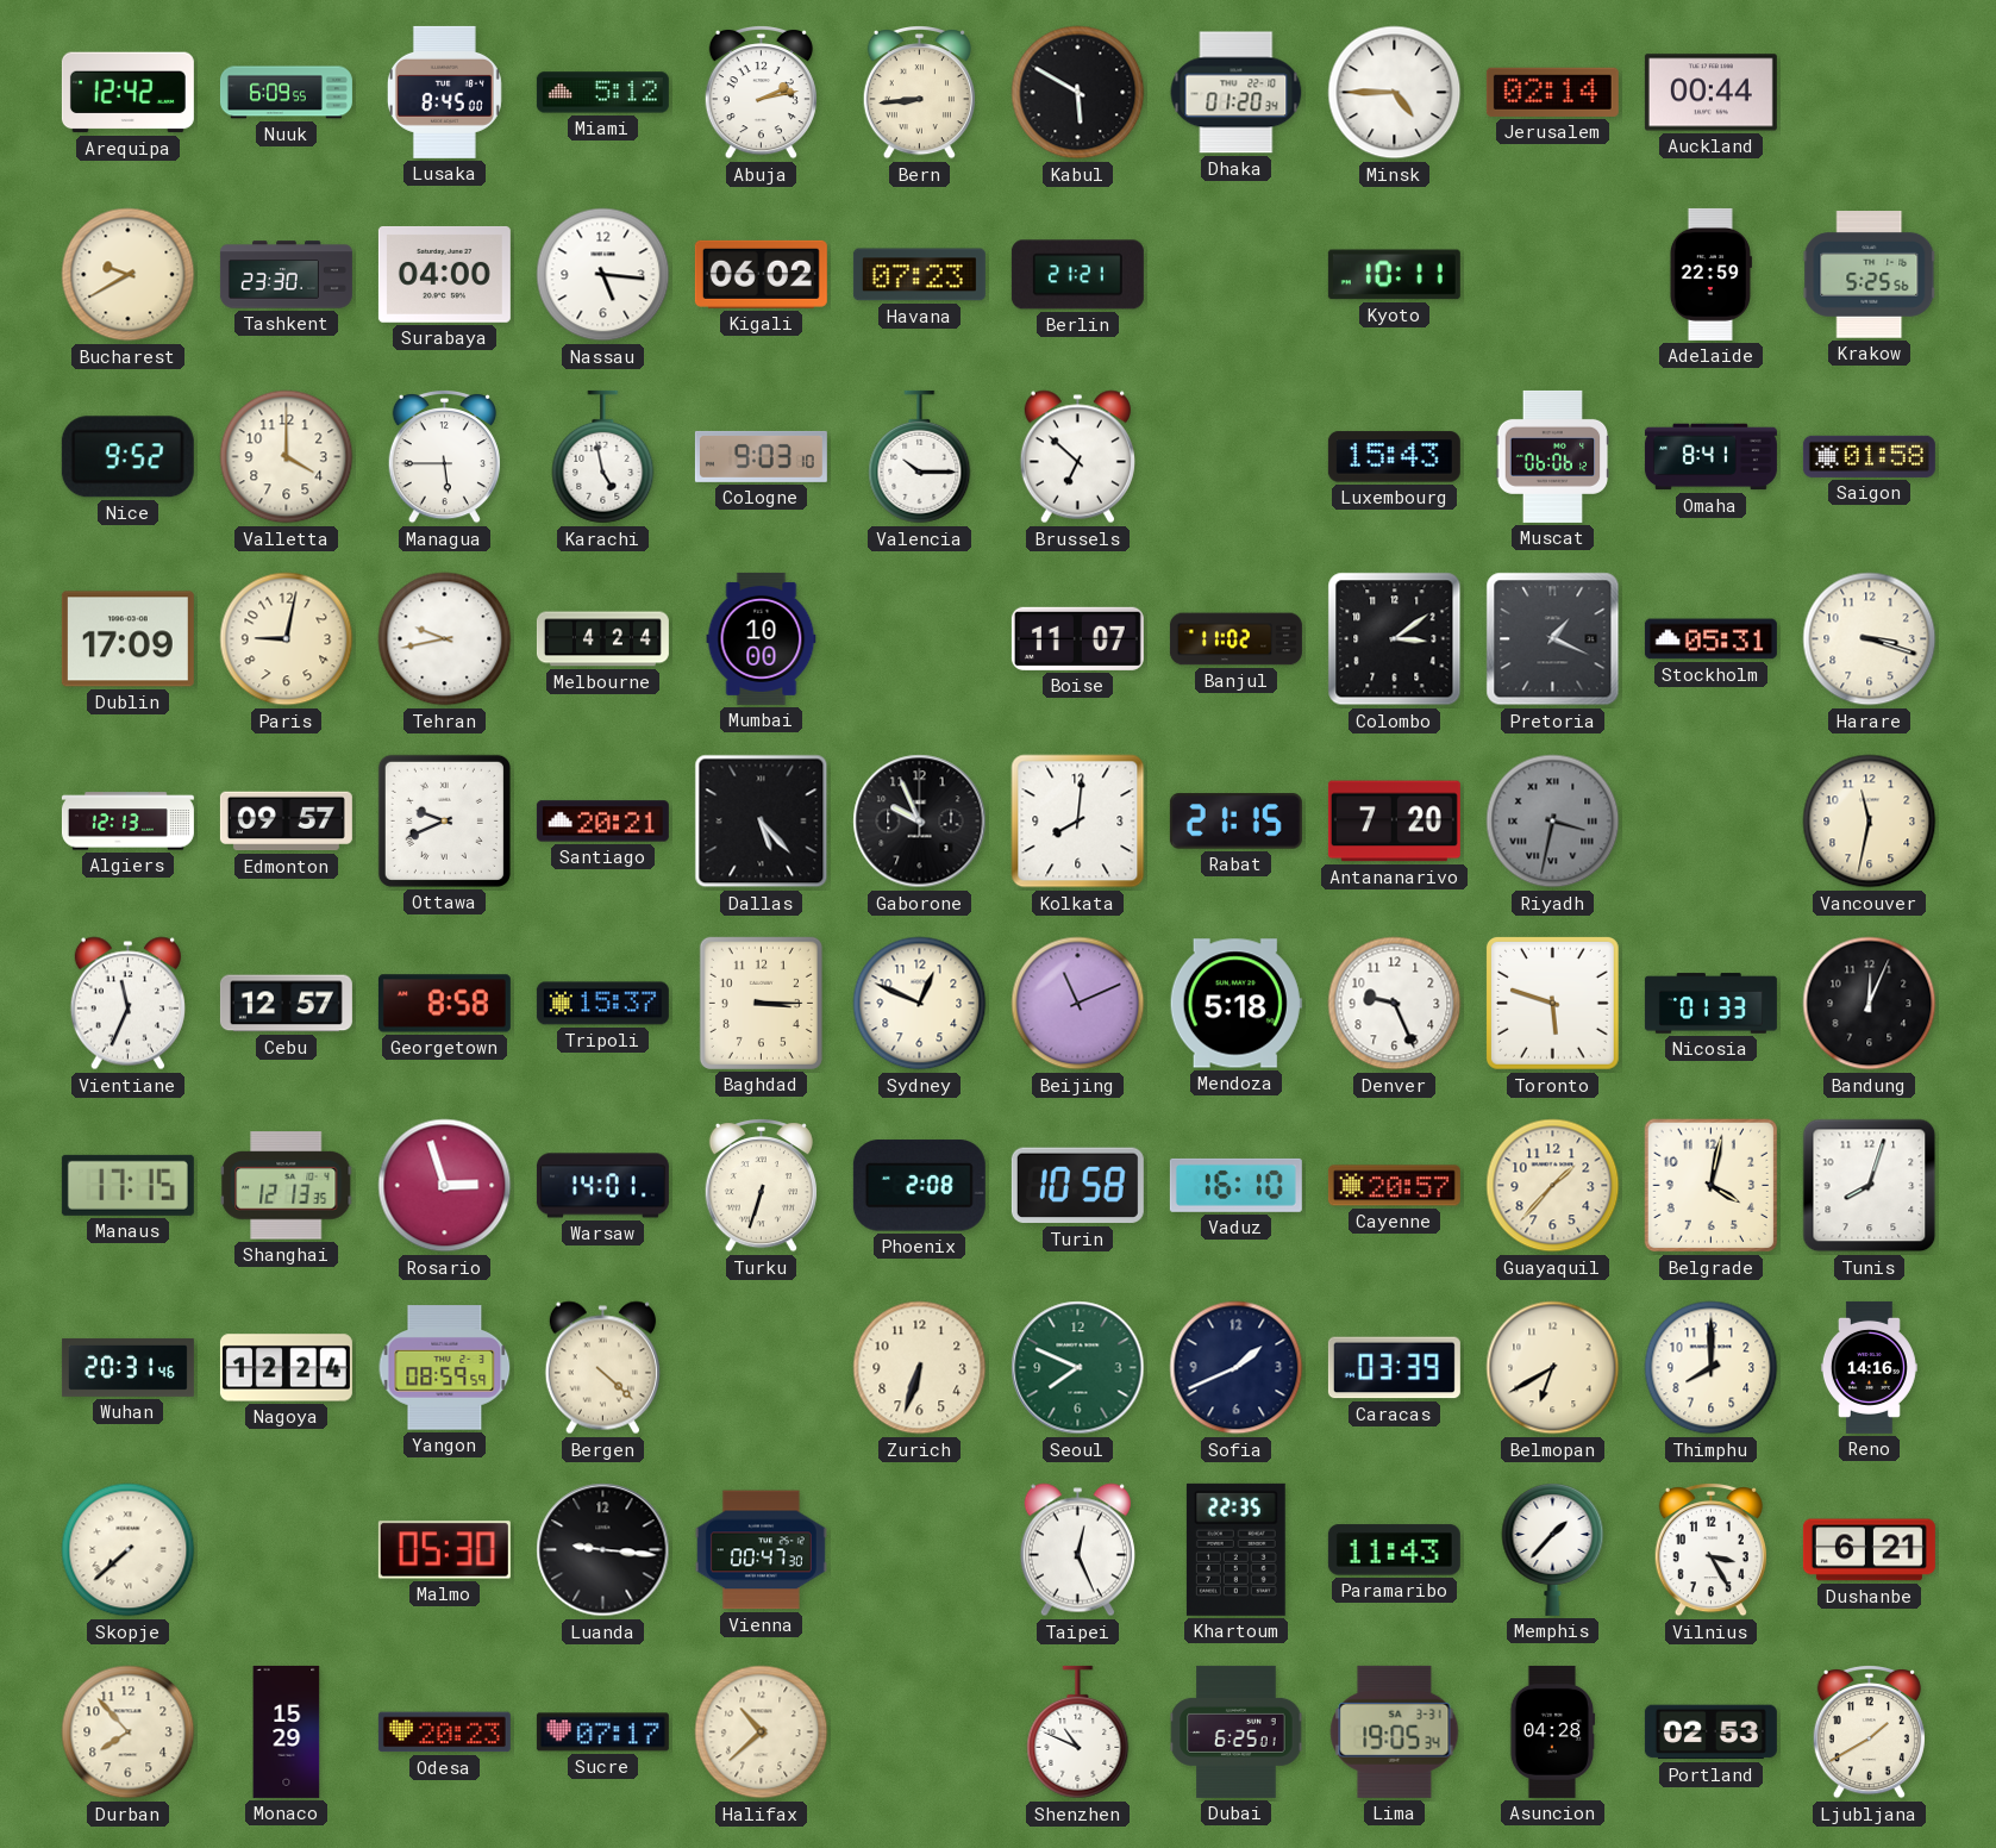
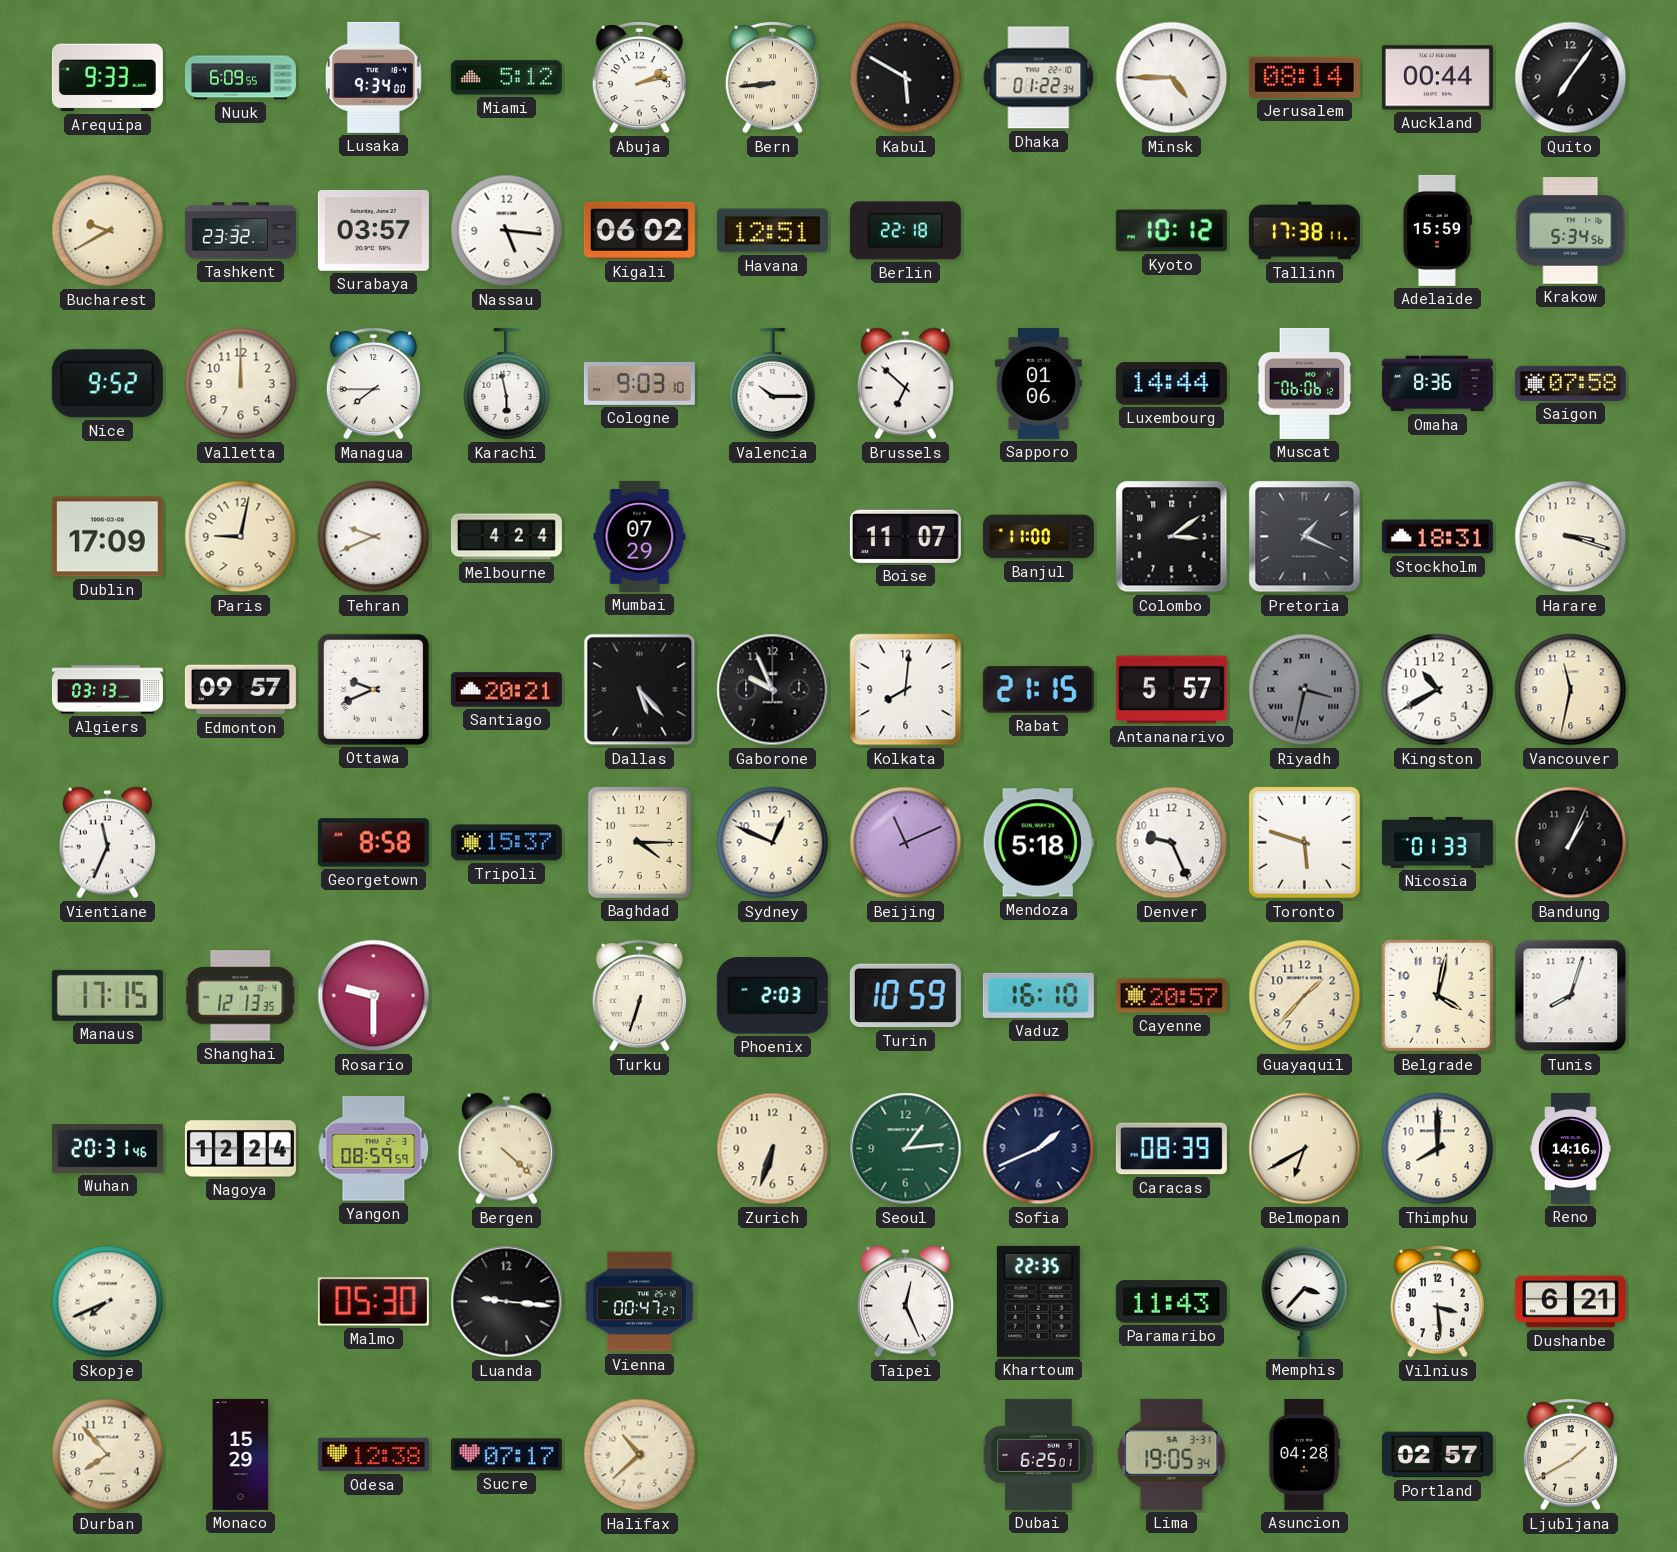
Arequipa: 12:42 -> 9:33
Lusaka: 8:45 -> 9:34
Dhaka: 01:20 -> 01:22
Jerusalem: 02:14 -> 08:14
Quito: none -> 7:06
Tashkent: 23:30 -> 23:32
Surabaya: 04:00 -> 03:57
Havana: 07:23 -> 12:51
Berlin: 21:21 -> 22:18
Kyoto: 10:11 -> 10:12
Tallinn: none -> 17:38
Adelaide: 22:59 -> 15:59
Krakow: 5:25 -> 5:34
Valletta: 4:00 -> 12:00
Managua: 5:45 -> 7:45
Karachi: 4:58 -> 5:58
Sapporo: none -> 01:06
Luxembourg: 15:43 -> 14:44
Omaha: 8:41 -> 8:36
Saigon: 01:58 -> 07:58
Tehran: 9:43 -> 9:41
Mumbai: 10:00 -> 07:29
Banjul: 11:02 -> 11:00
Stockholm: 05:31 -> 18:31
Algiers: 12:13 -> 03:13
Antananarivo: 7:20 -> 5:57
Kingston: none -> 10:40
Cebu: 12:57 -> none
Baghdad: 3:15 -> 4:15
Bandung: 12:04 -> 1:04
Rosario: 2:57 -> 9:30
Warsaw: 14:01 -> none
Phoenix: 2:08 -> 2:03
Turin: 10:58 -> 10:59
Seoul: 7:49 -> 1:14
Caracas: 03:39 -> 08:39
Skopje: 7:38 -> 7:41
Vienna: 00:47:30 -> 00:47:27
Memphis: 1:37 -> 3:37
Vilnius: 3:25 -> 3:29
Odesa: 20:23 -> 12:38
Shenzhen: 10:49 -> none
Portland: 02:53 -> 02:57
